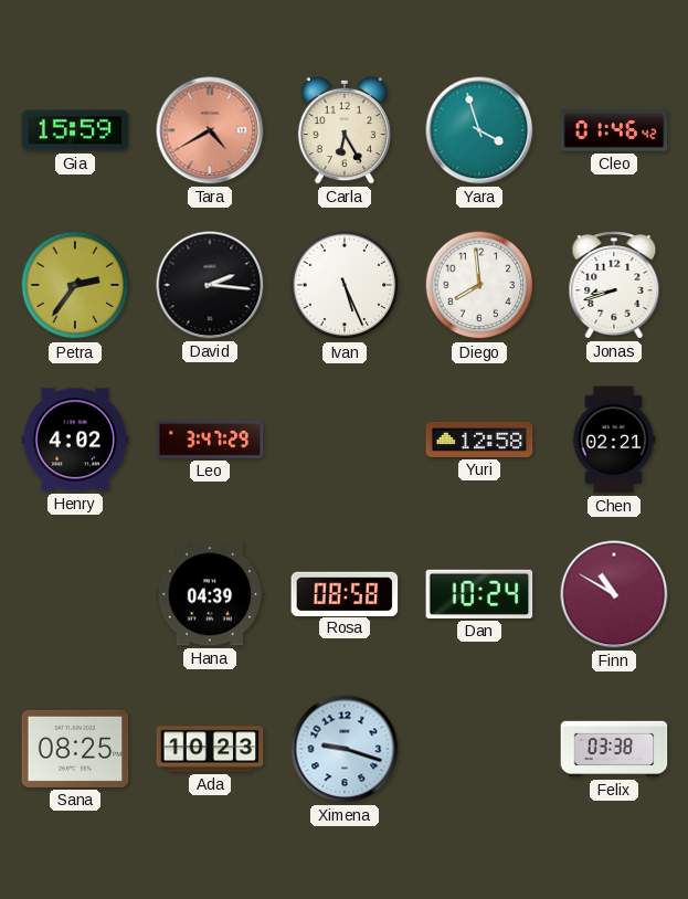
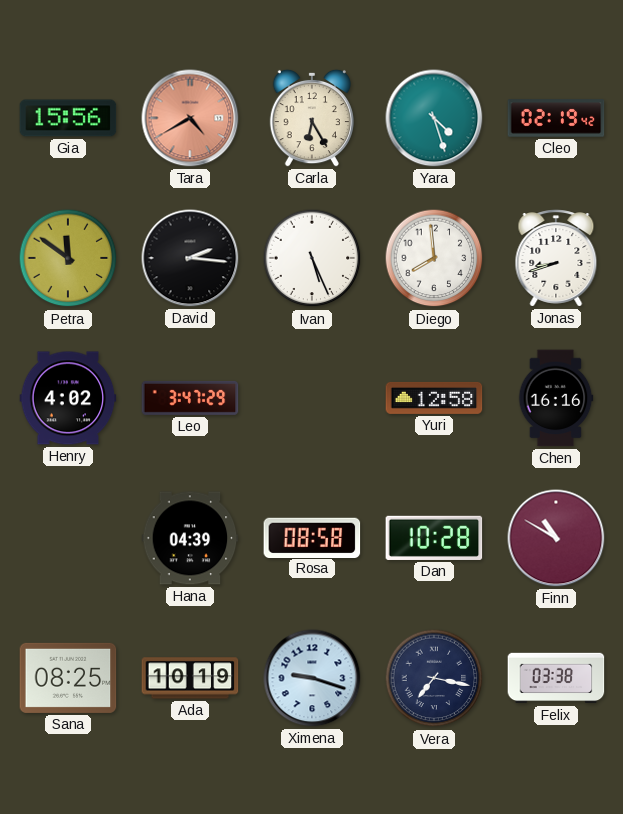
Gia: 15:59 -> 15:56
Yara: 3:57 -> 4:27
Cleo: 01:46 -> 02:19
Petra: 2:36 -> 11:51
Chen: 02:21 -> 16:16
Dan: 10:24 -> 10:28
Ada: 10:23 -> 10:19
Vera: none -> 7:17
